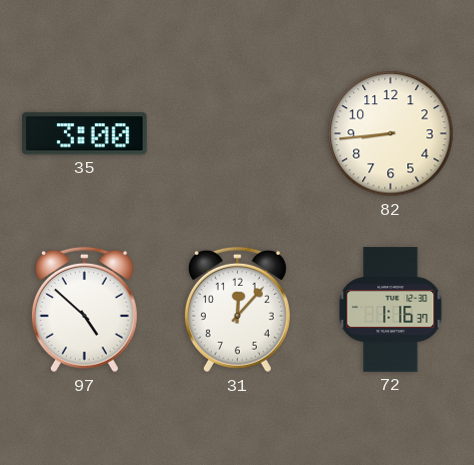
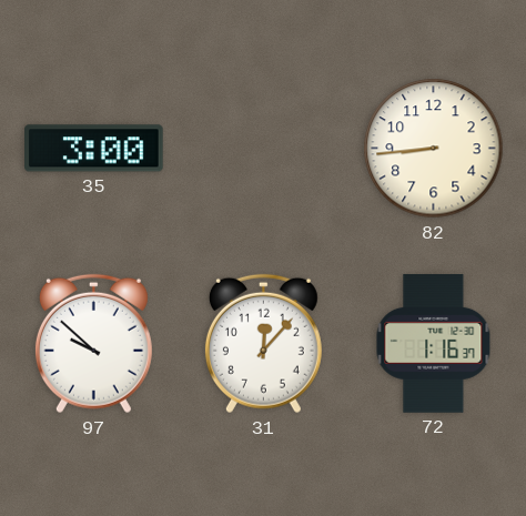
97: 4:52 -> 9:52
